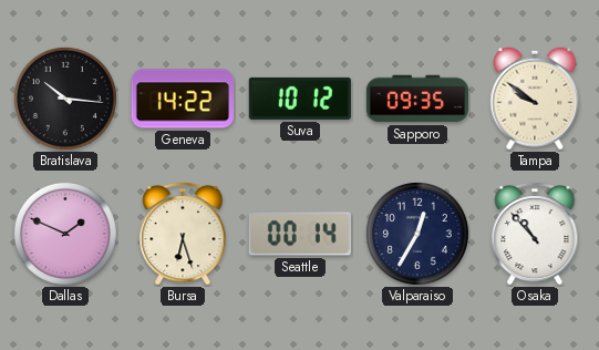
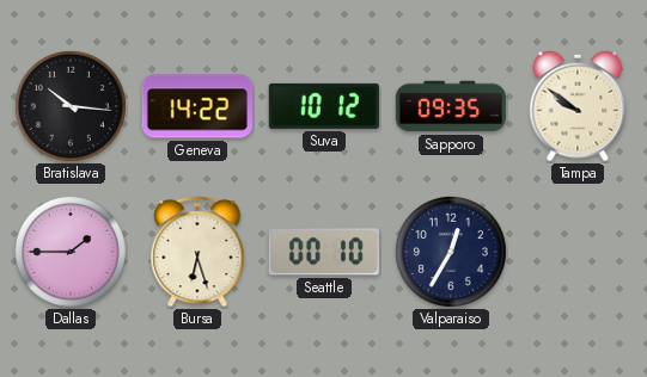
Dallas: 1:49 -> 1:45
Seattle: 00:14 -> 00:10
Osaka: 10:53 -> none
